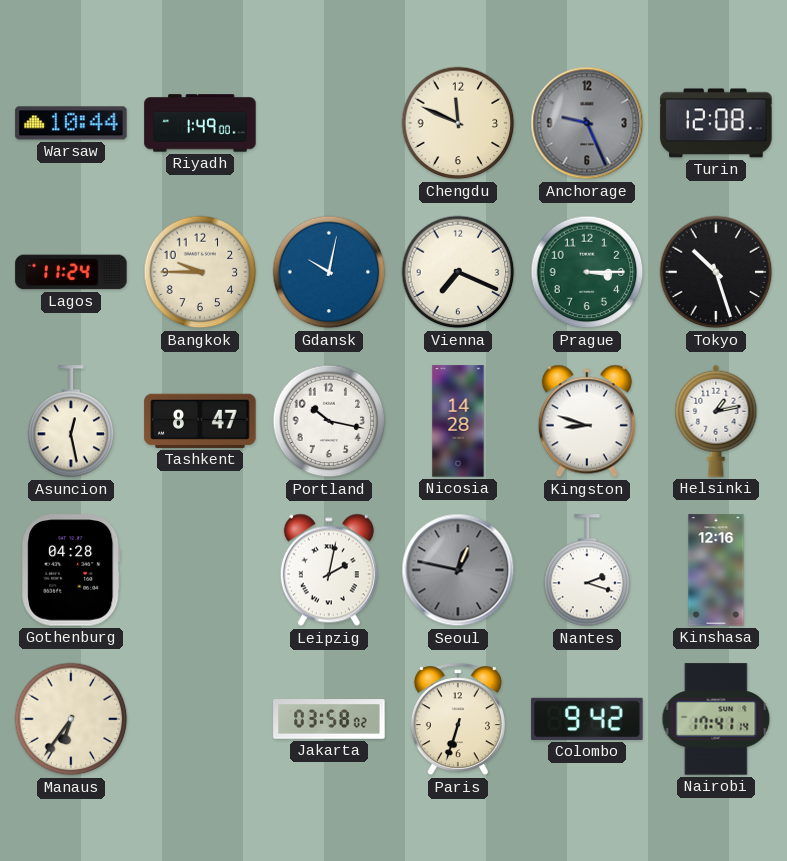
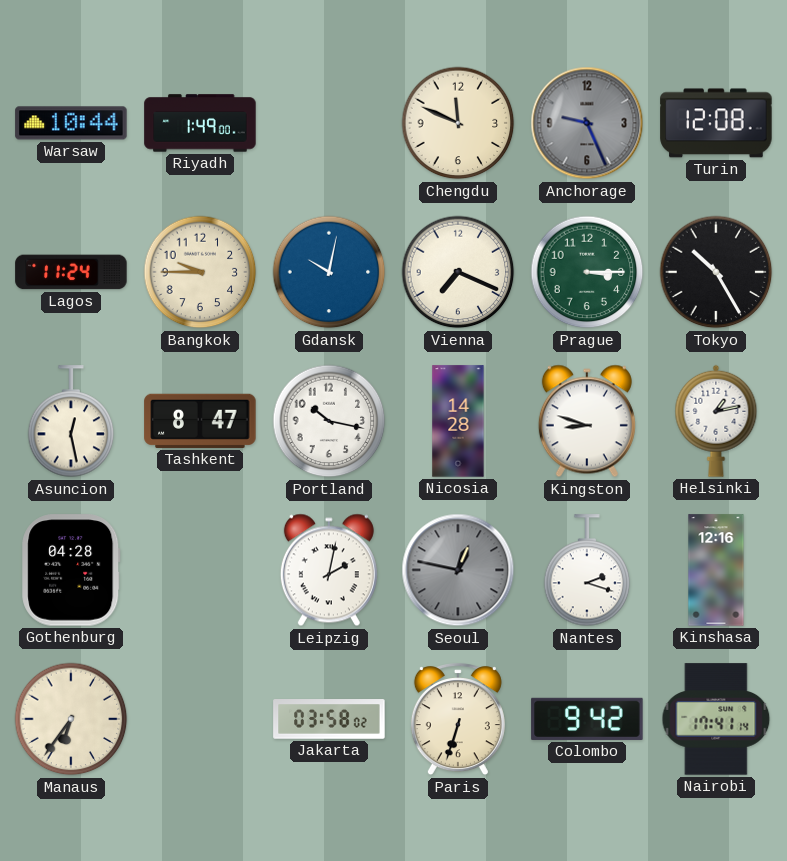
Tokyo: 10:27 -> 10:25
